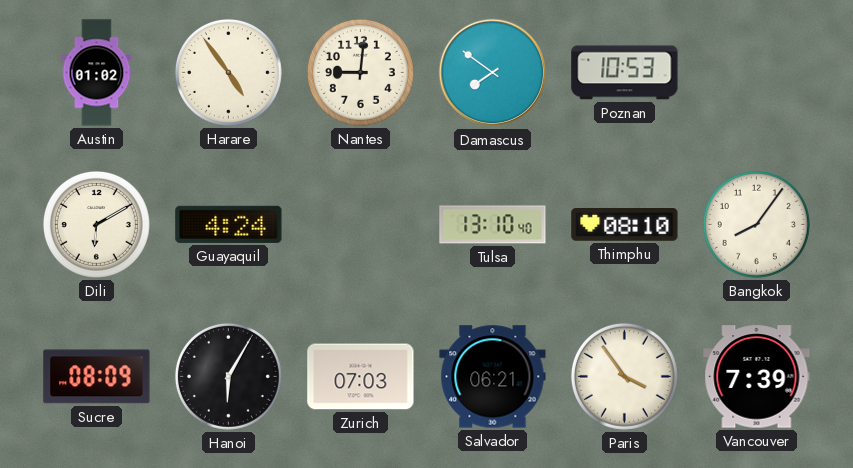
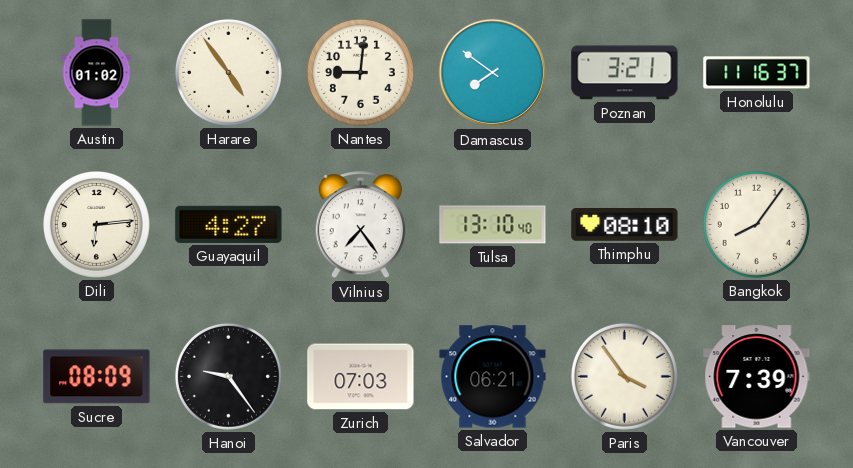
Poznan: 10:53 -> 3:21
Honolulu: none -> 11:16
Dili: 6:10 -> 6:14
Guayaquil: 4:24 -> 4:27
Vilnius: none -> 7:24
Hanoi: 6:05 -> 9:24
